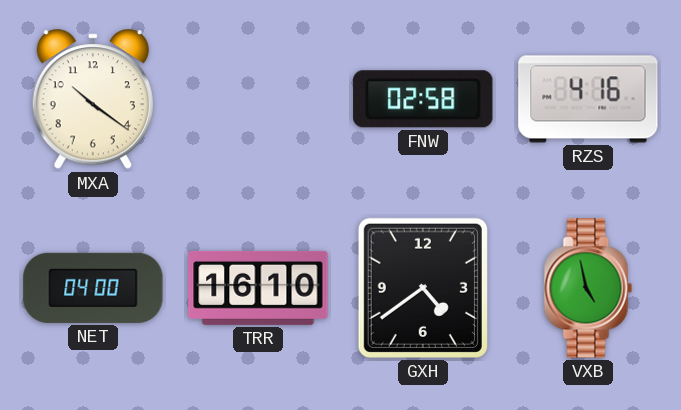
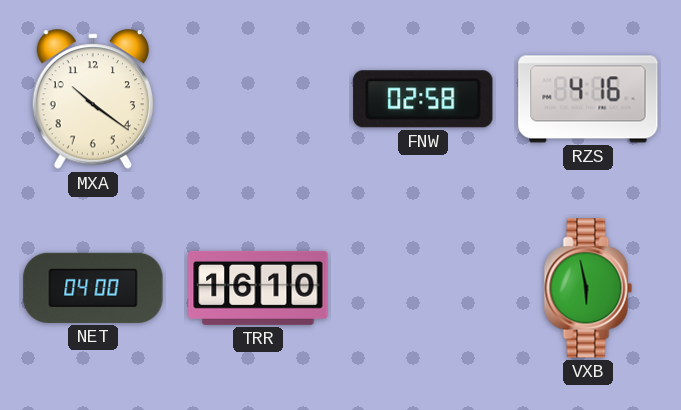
GXH: 4:39 -> none
VXB: 4:58 -> 5:58
